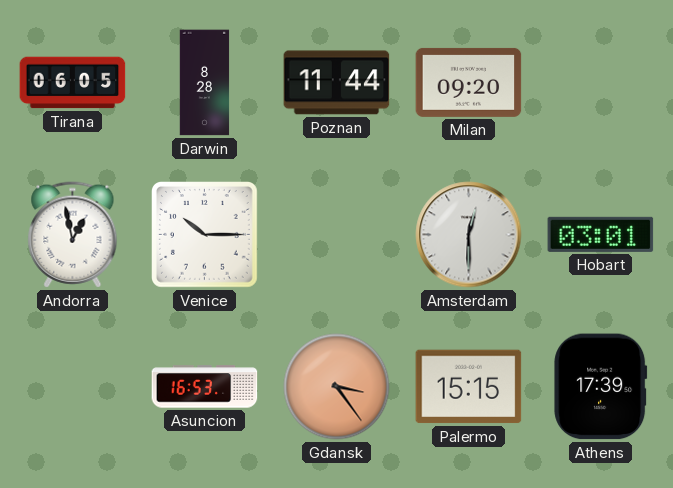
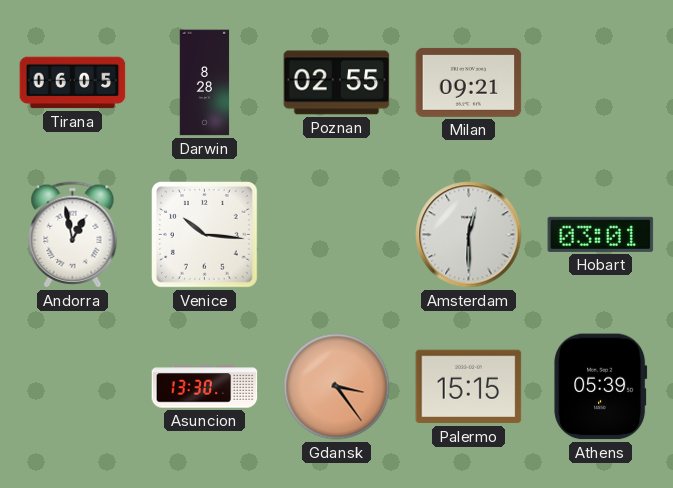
Poznan: 11:44 -> 02:55
Milan: 09:20 -> 09:21
Venice: 10:15 -> 10:16
Asuncion: 16:53 -> 13:30
Athens: 17:39 -> 05:39
